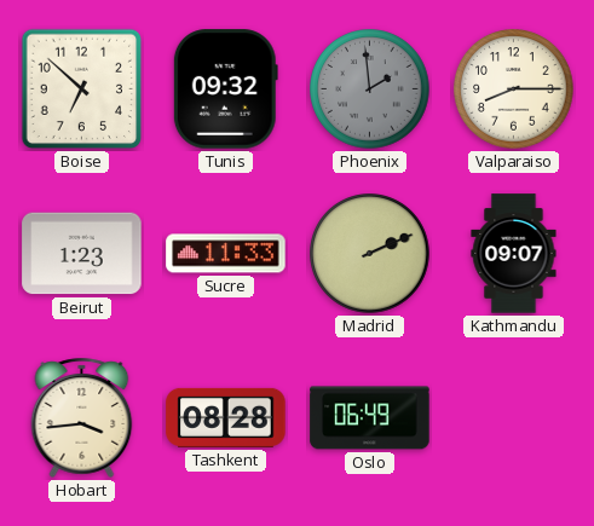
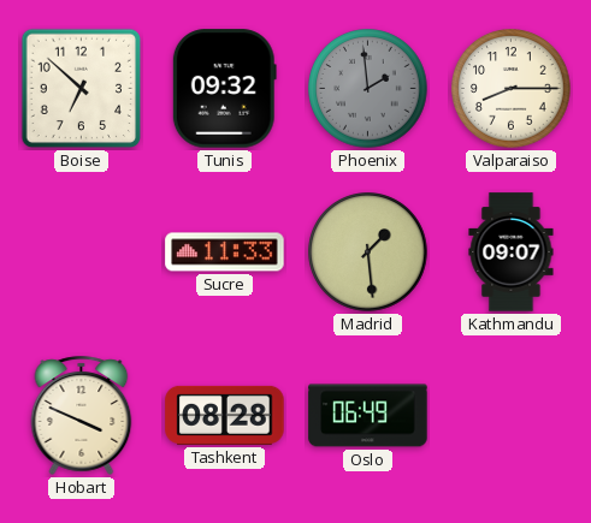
Beirut: 1:23 -> none
Madrid: 2:11 -> 1:29
Hobart: 3:44 -> 3:49
